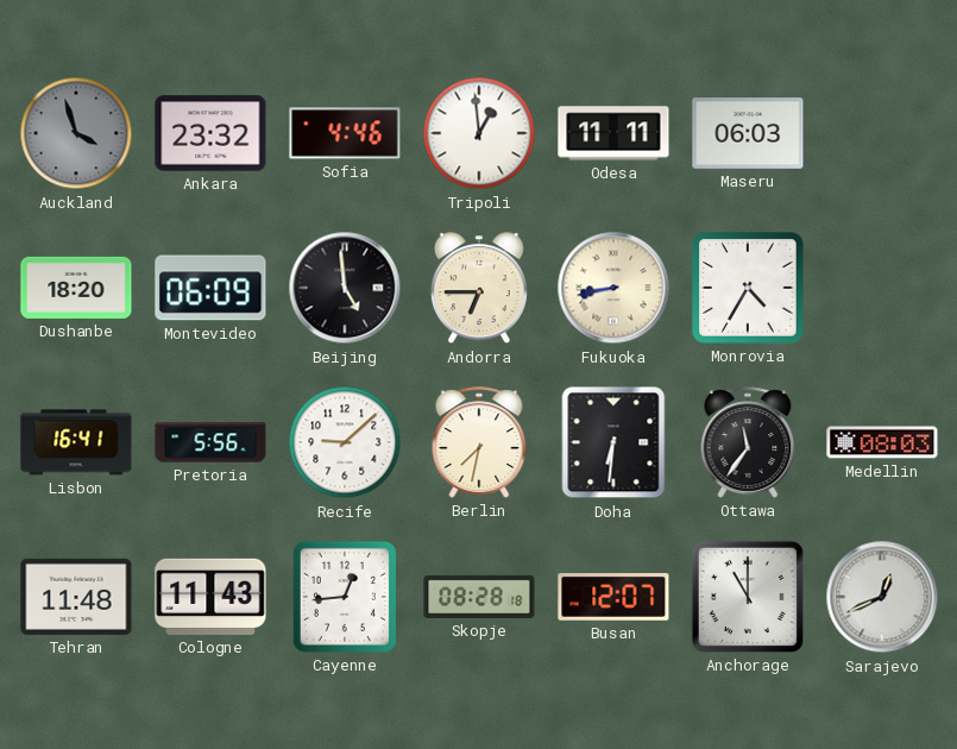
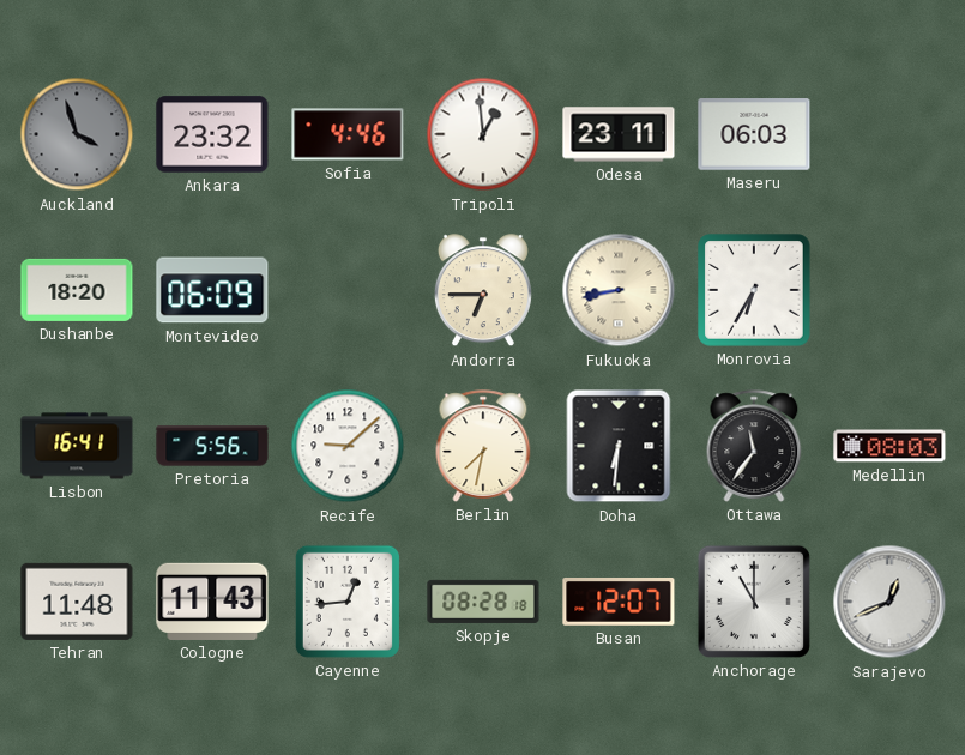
Odesa: 11:11 -> 23:11
Beijing: 4:59 -> none
Monrovia: 4:35 -> 6:35
